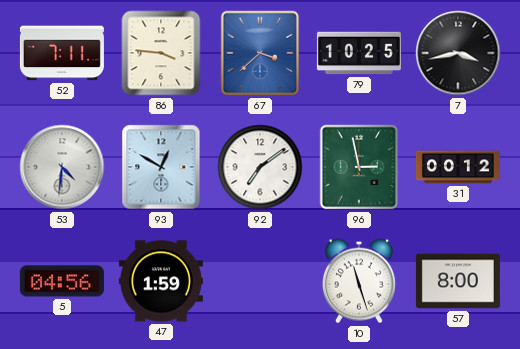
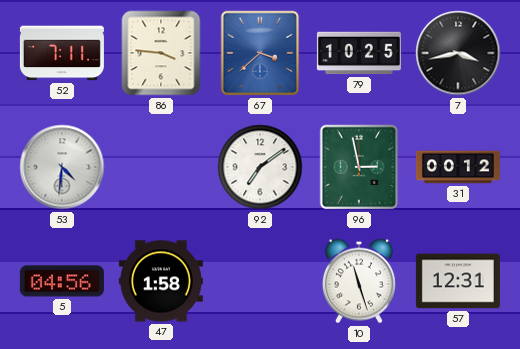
93: 12:50 -> none
47: 1:59 -> 1:58
57: 8:00 -> 12:31
